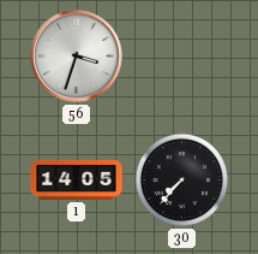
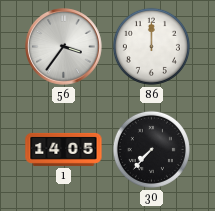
56: 3:33 -> 3:36
86: none -> 12:00
